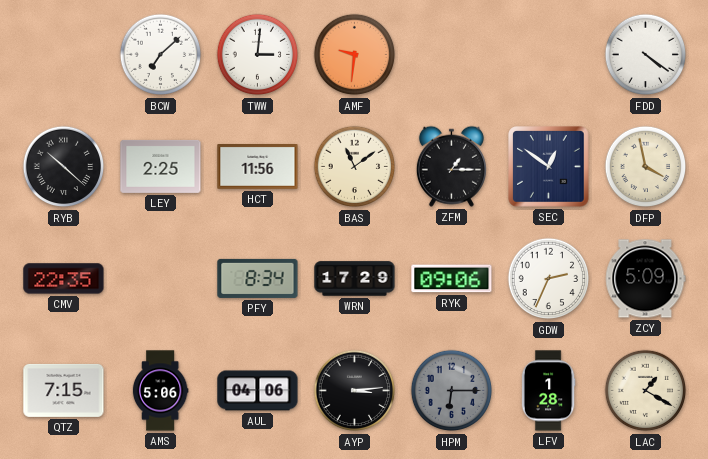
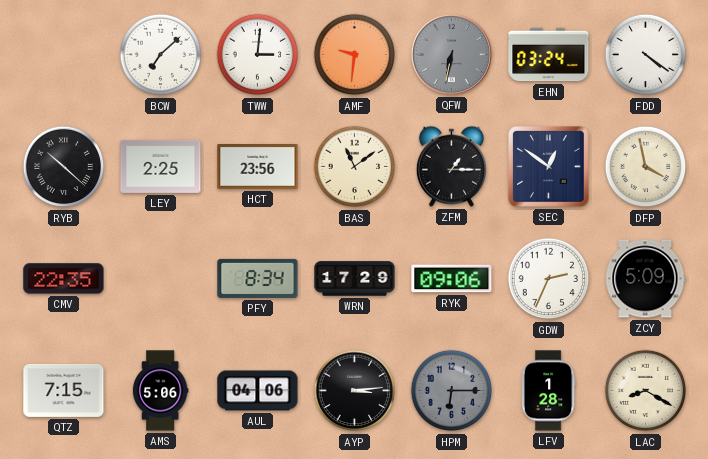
QFW: none -> 6:32
EHN: none -> 03:24
HCT: 11:56 -> 23:56
LAC: 1:20 -> 8:20
